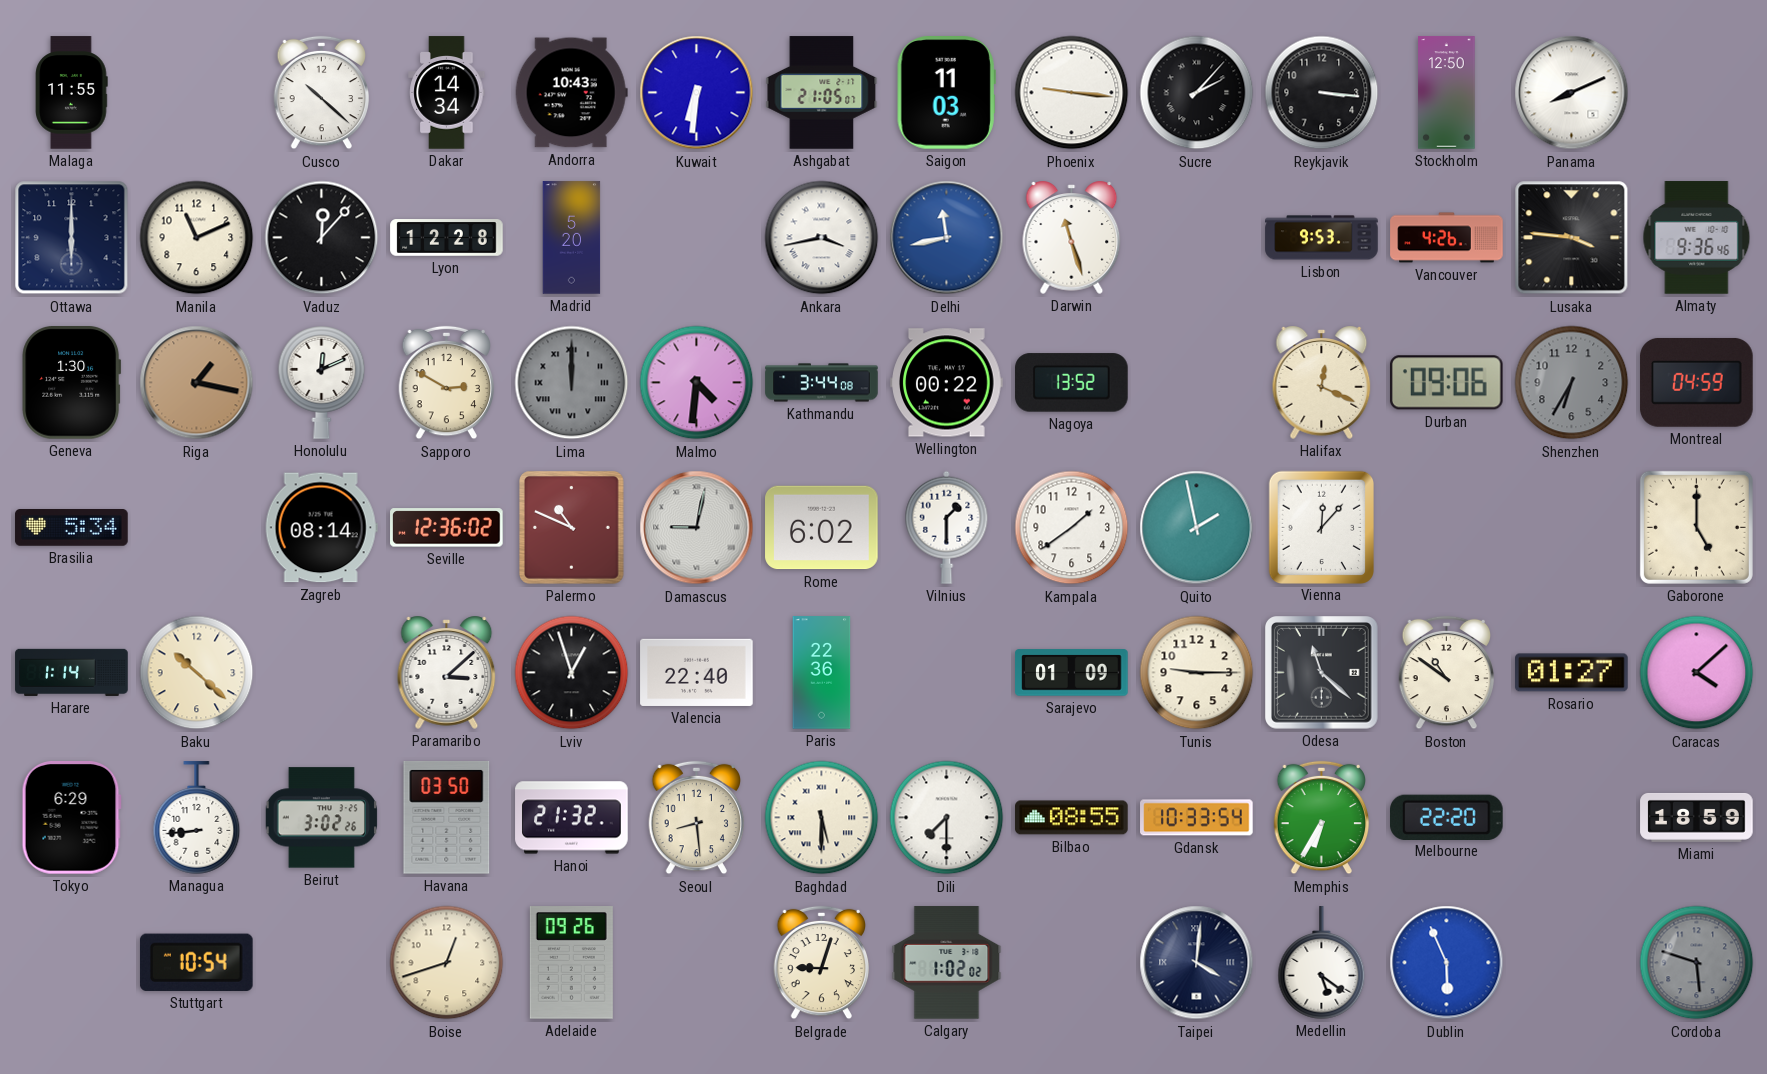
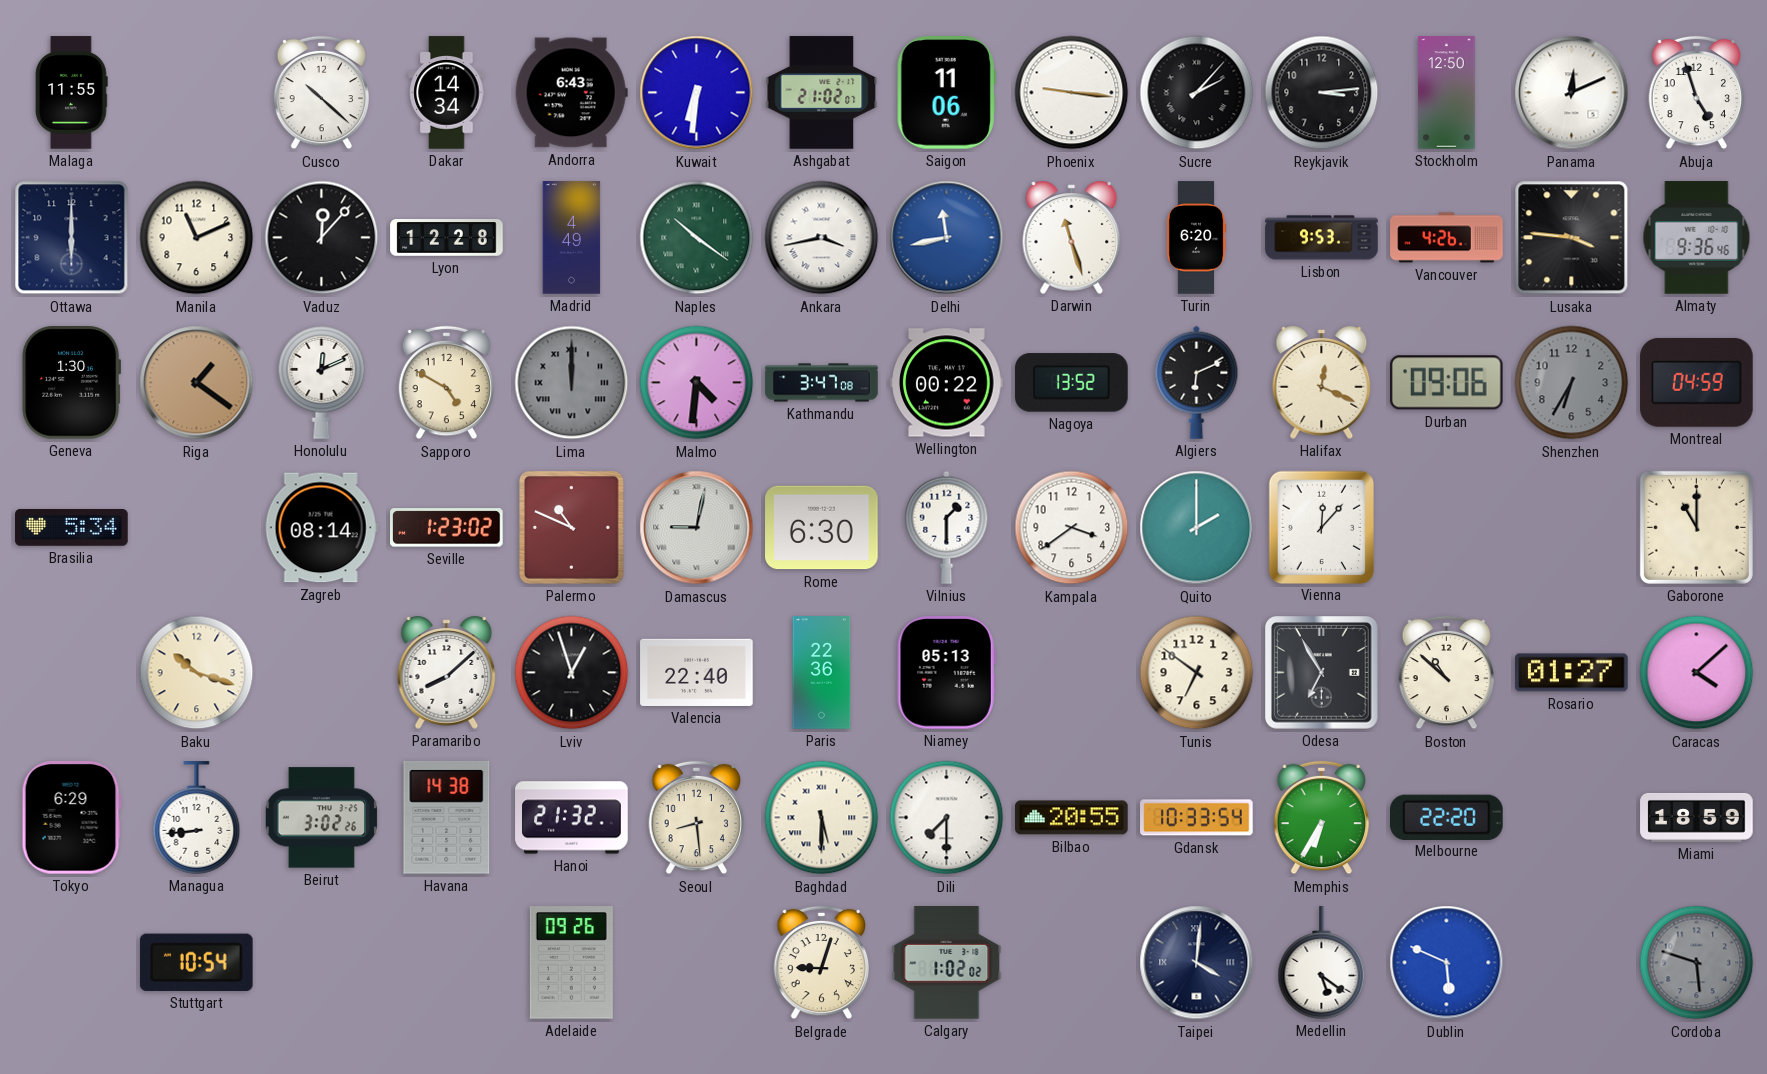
Andorra: 10:43 -> 6:43
Ashgabat: 21:05 -> 21:02
Saigon: 11:03 -> 11:06
Reykjavik: 3:16 -> 3:14
Panama: 8:11 -> 12:11
Abuja: none -> 4:57
Madrid: 5:20 -> 4:49
Naples: none -> 10:21
Turin: none -> 6:20
Riga: 1:17 -> 1:21
Sapporo: 2:50 -> 4:50
Kathmandu: 3:44 -> 3:47
Algiers: none -> 6:11
Seville: 12:36 -> 1:23
Rome: 6:02 -> 6:30
Kampala: 1:39 -> 3:39
Quito: 1:58 -> 2:00
Gaborone: 5:00 -> 11:00
Harare: 1:14 -> none
Baku: 10:22 -> 10:18
Paramaribo: 3:08 -> 8:08
Niamey: none -> 05:13
Sarajevo: 01:09 -> none
Tunis: 9:15 -> 6:51
Odesa: 11:22 -> 6:55
Boston: 10:51 -> 10:52
Havana: 03:50 -> 14:38
Bilbao: 08:55 -> 20:55
Boise: 12:42 -> none
Dublin: 5:56 -> 5:49
